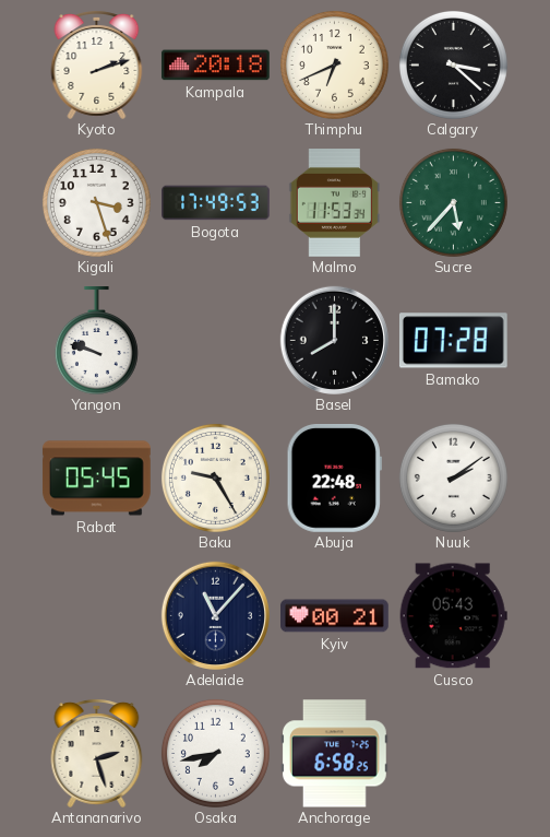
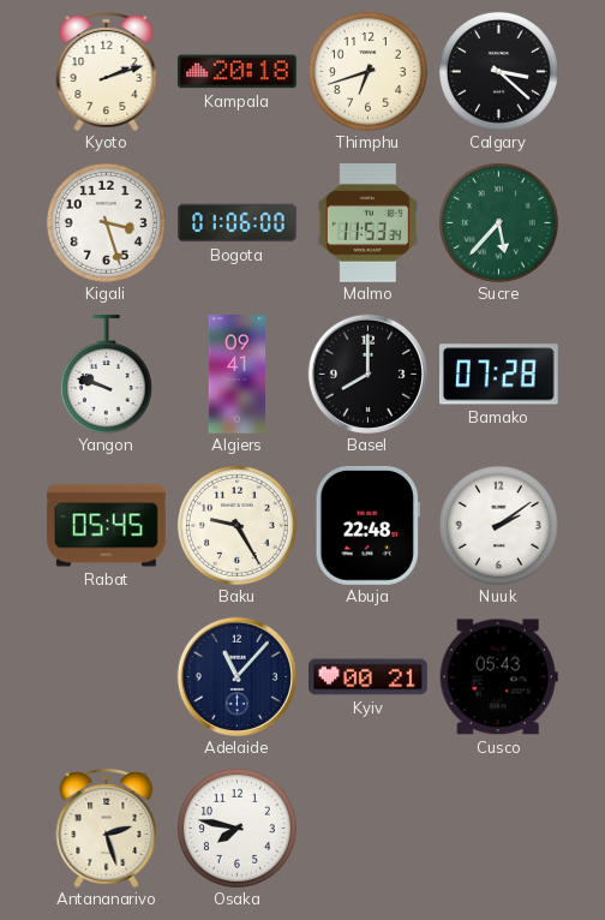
Thimphu: 6:41 -> 6:42
Bogota: 17:49 -> 01:06
Algiers: none -> 09:41
Osaka: 7:43 -> 7:47
Anchorage: 6:58 -> none
